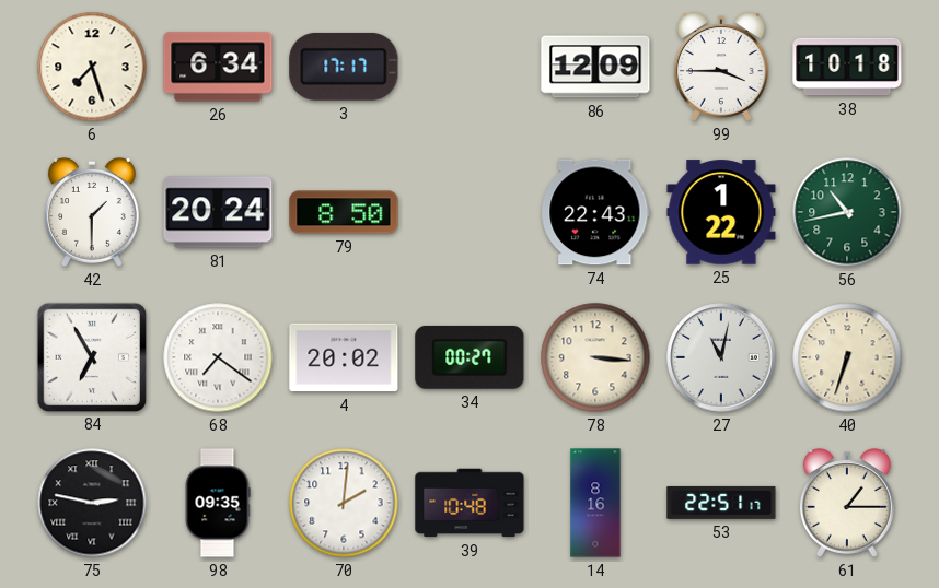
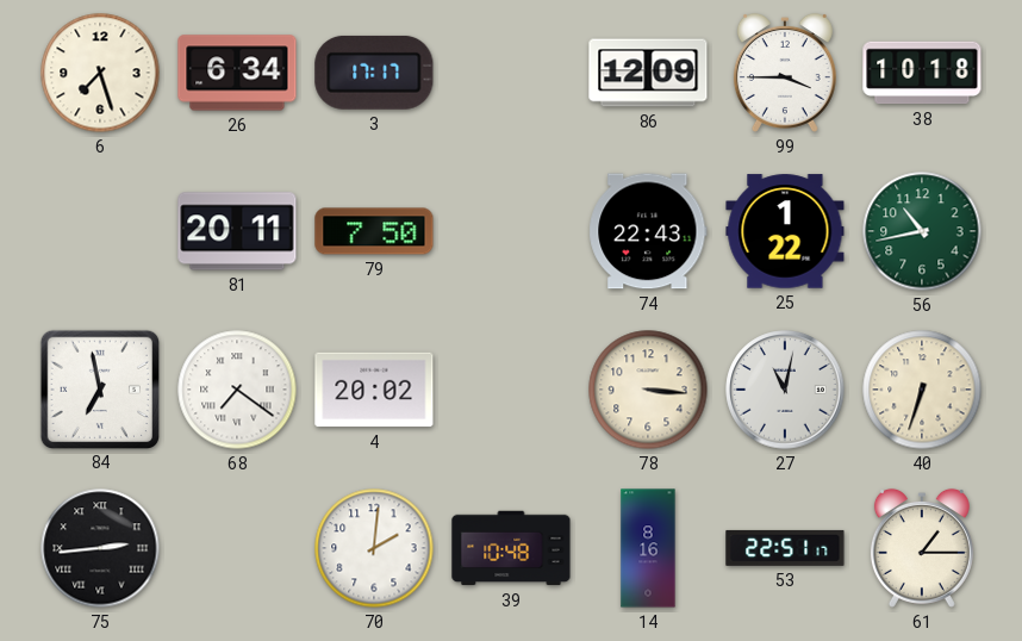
42: 1:30 -> none
81: 20:24 -> 20:11
79: 8:50 -> 7:50
84: 6:55 -> 6:58
34: 00:27 -> none
75: 2:47 -> 2:44
98: 09:35 -> none
